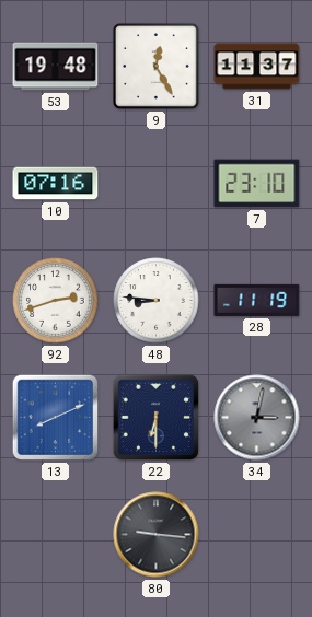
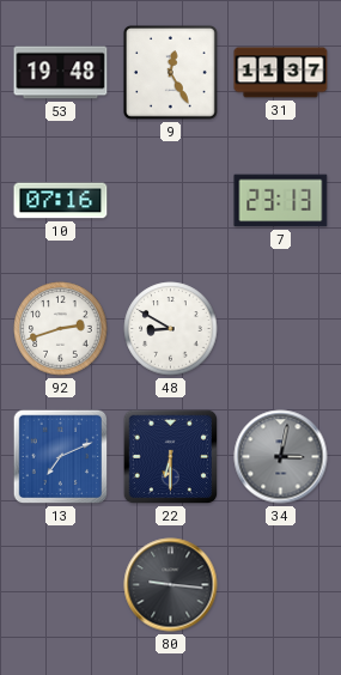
7: 23:10 -> 23:13
48: 8:46 -> 8:50
28: 11:19 -> none
13: 8:11 -> 7:11
